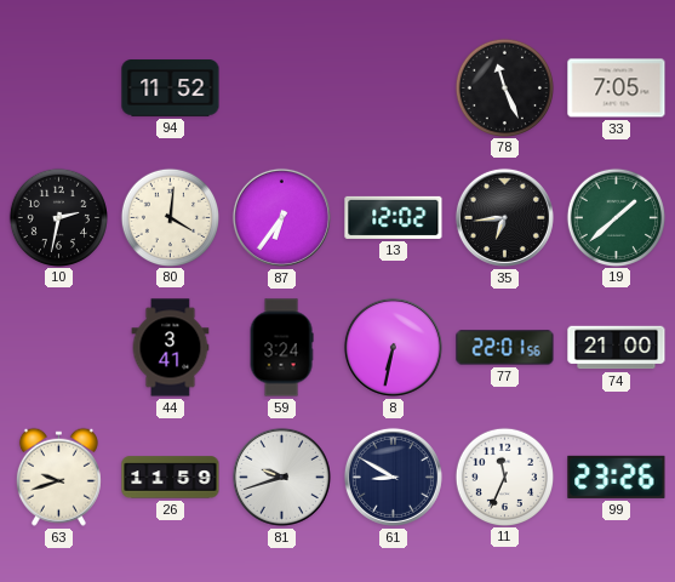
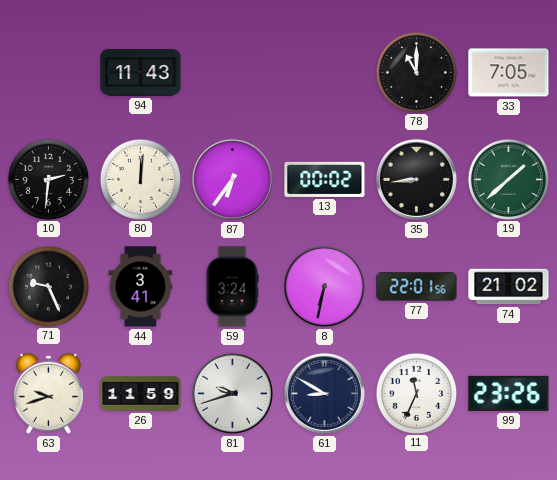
94: 11:52 -> 11:43
78: 11:26 -> 11:00
10: 2:32 -> 2:31
80: 4:01 -> 12:01
13: 12:02 -> 00:02
35: 6:44 -> 8:44
71: none -> 9:26
74: 21:00 -> 21:02
